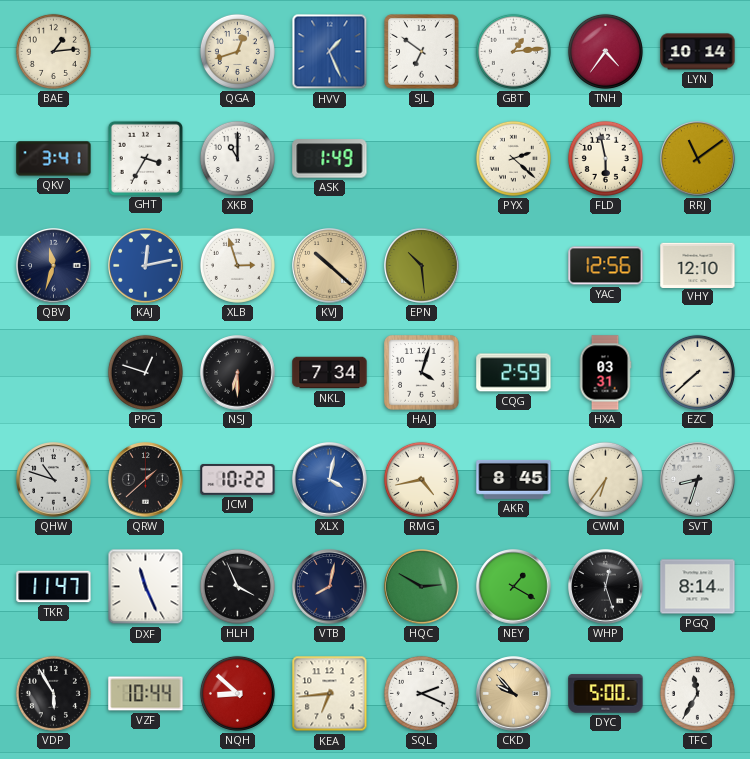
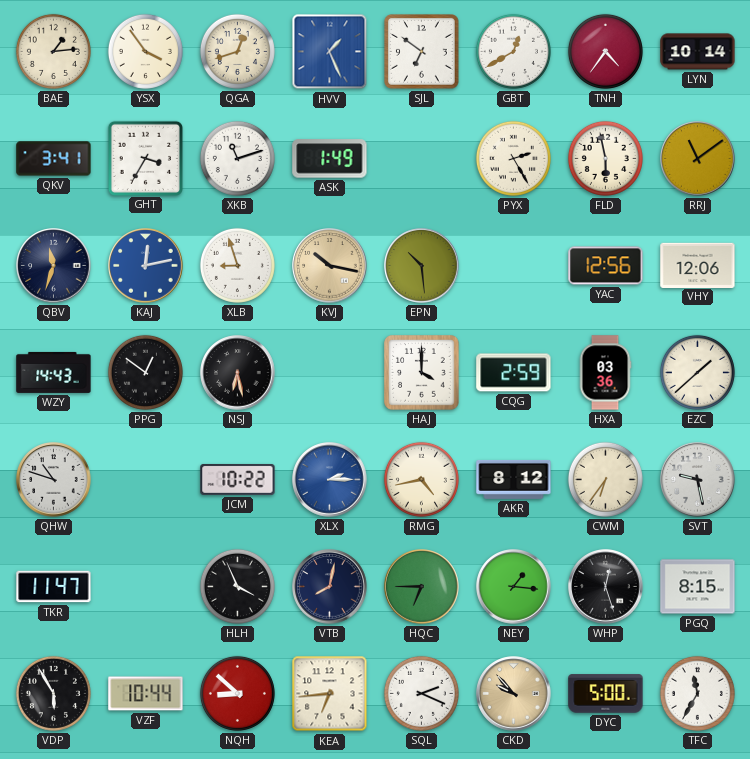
YSX: none -> 3:54
GBT: 1:14 -> 12:40
XKB: 11:00 -> 11:12
PYX: 2:22 -> 2:25
XLB: 2:57 -> 8:57
KVJ: 10:22 -> 10:17
VHY: 12:10 -> 12:06
WZY: none -> 14:43
PPG: 12:48 -> 12:51
NSJ: 6:30 -> 6:28
NKL: 7:34 -> none
HAJ: 4:03 -> 4:00
HXA: 03:31 -> 03:36
EZC: 7:38 -> 1:38
QRW: 1:38 -> none
XLX: 4:02 -> 2:15
AKR: 8:45 -> 8:12
SVT: 8:33 -> 9:28
DXF: 11:26 -> none
HQC: 2:50 -> 6:45
NEY: 1:20 -> 1:16
PGQ: 8:14 -> 8:15
